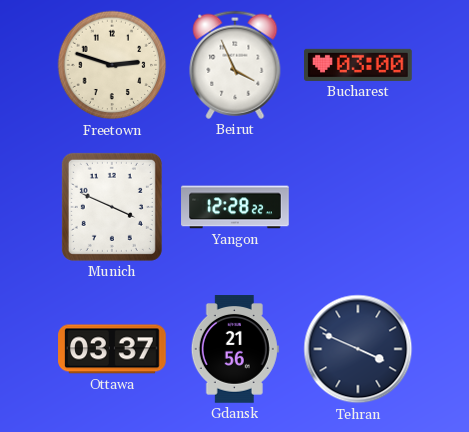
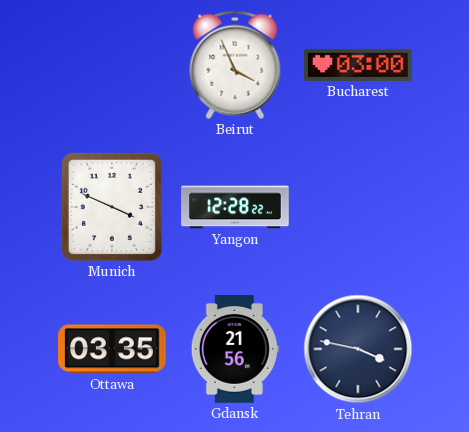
Freetown: 2:48 -> none
Ottawa: 03:37 -> 03:35
Tehran: 3:49 -> 3:47
